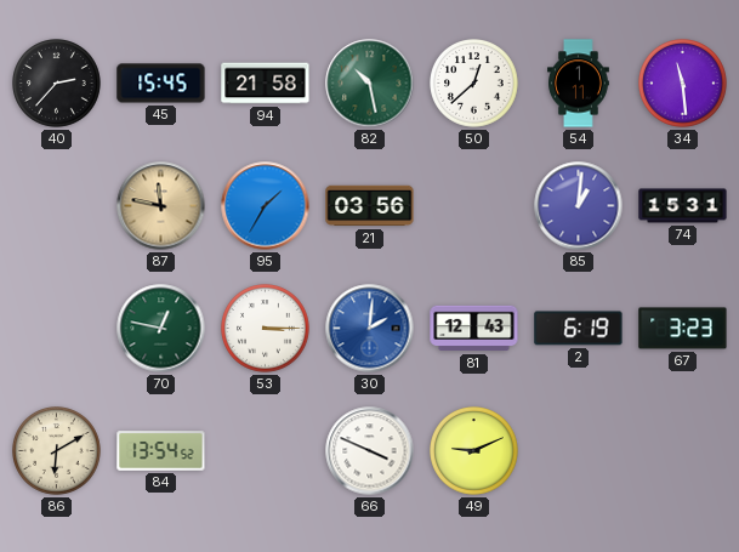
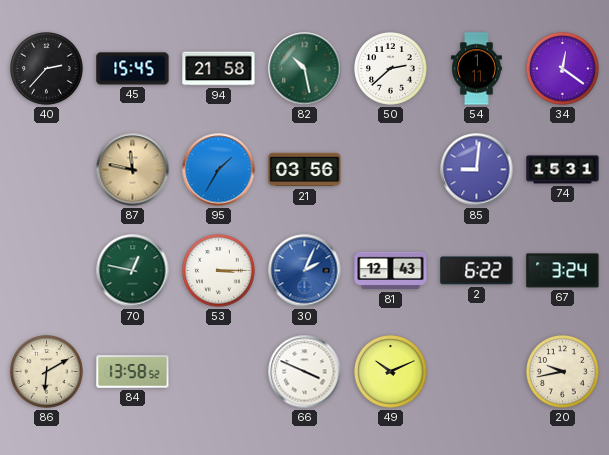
50: 12:38 -> 2:38
34: 11:29 -> 12:21
85: 1:01 -> 9:01
30: 2:01 -> 2:04
2: 6:19 -> 6:22
67: 3:23 -> 3:24
84: 13:54 -> 13:58
49: 9:11 -> 10:11
20: none -> 9:43
